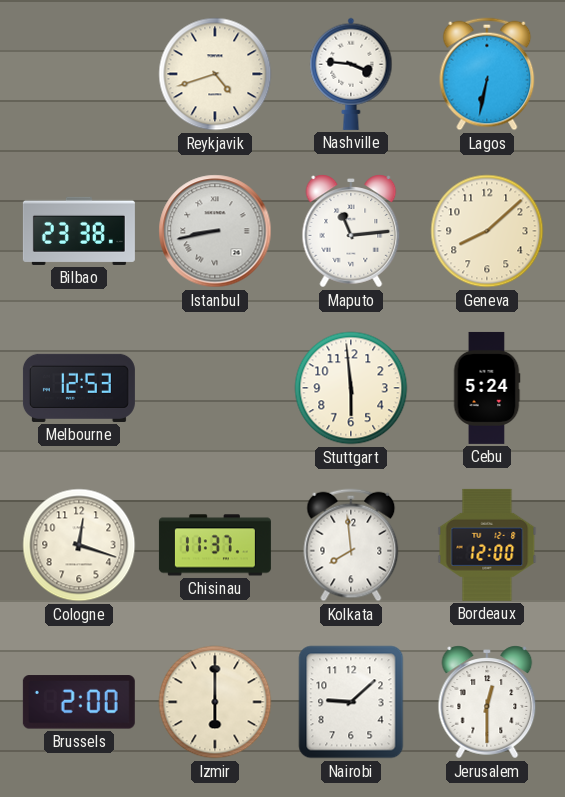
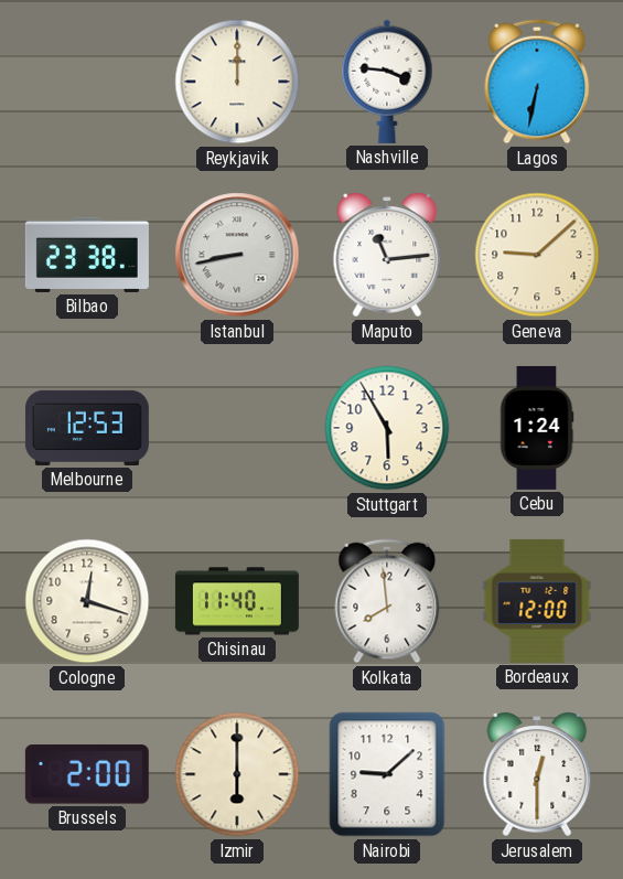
Reykjavik: 4:42 -> 12:00
Geneva: 8:08 -> 9:08
Stuttgart: 5:59 -> 5:55
Cebu: 5:24 -> 1:24
Chisinau: 11:37 -> 11:40
